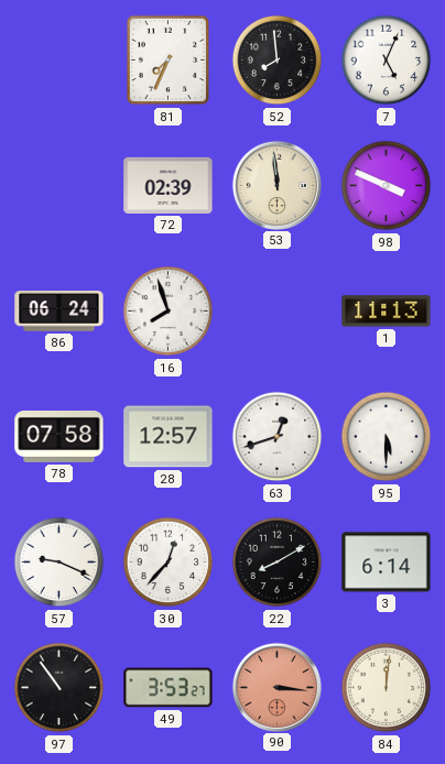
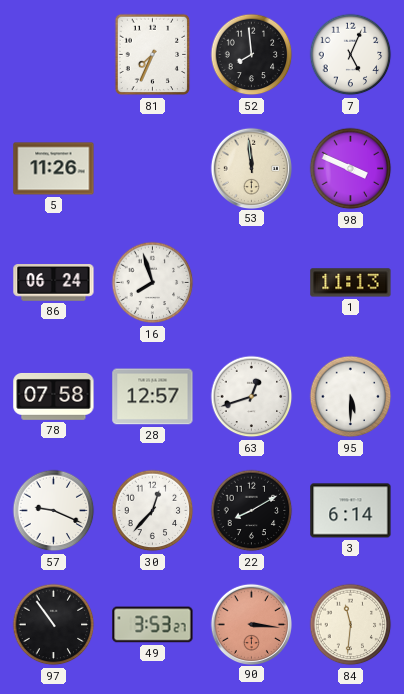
5: none -> 11:26
72: 02:39 -> none
84: 12:01 -> 11:31
